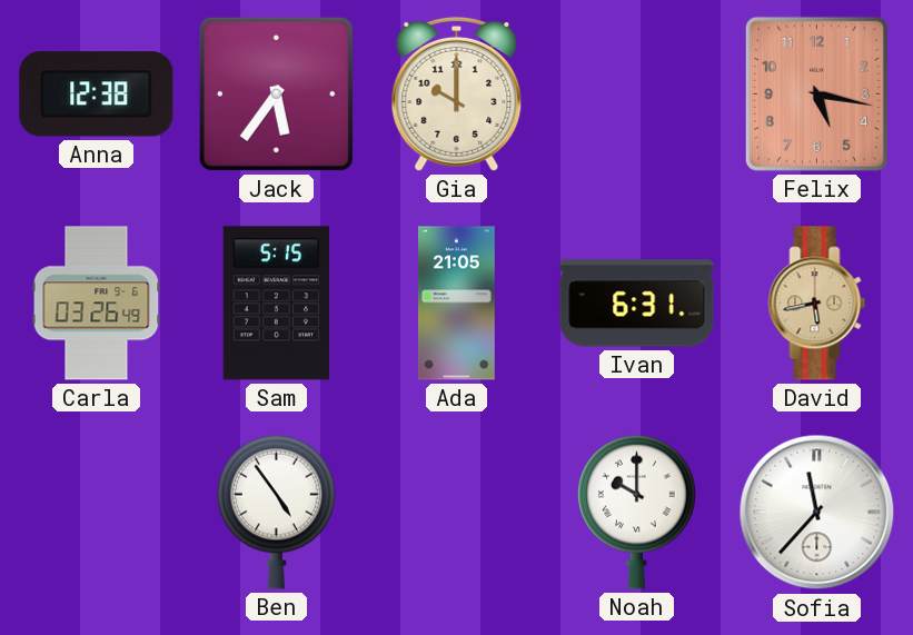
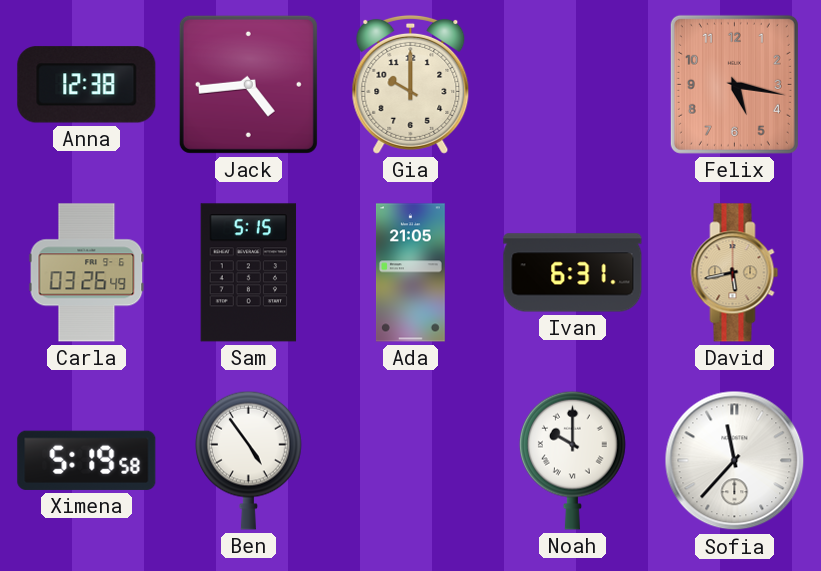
Jack: 5:36 -> 4:44
Ximena: none -> 5:19
